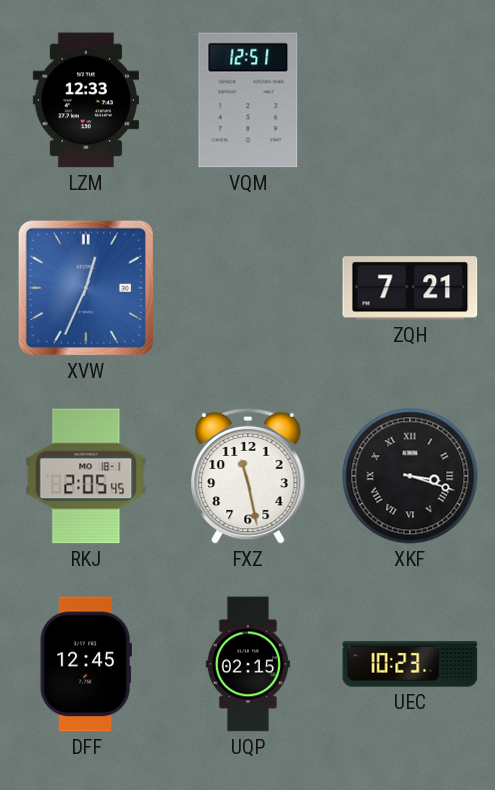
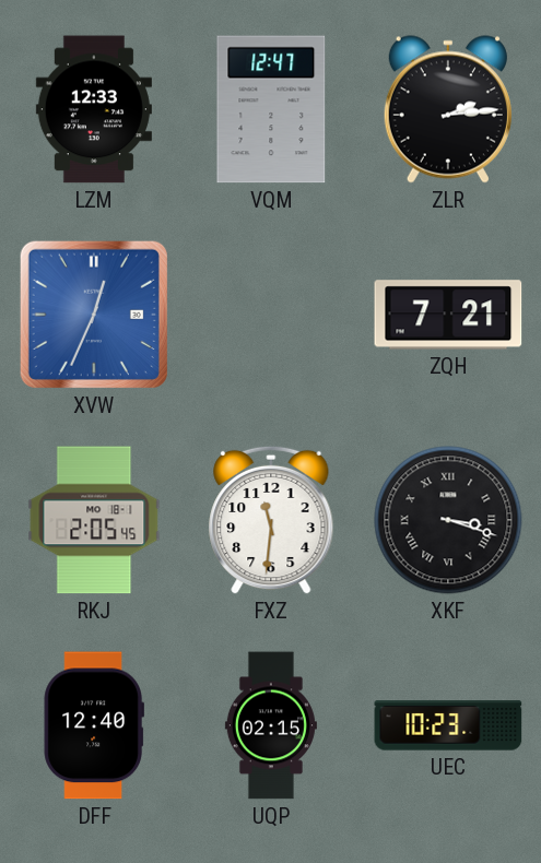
VQM: 12:51 -> 12:47
ZLR: none -> 2:14
FXZ: 11:28 -> 11:31
DFF: 12:45 -> 12:40
